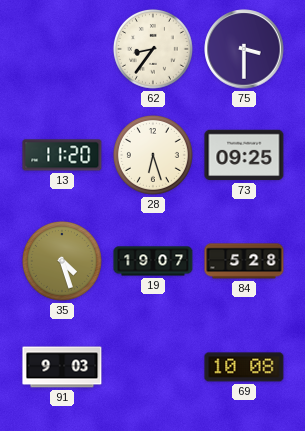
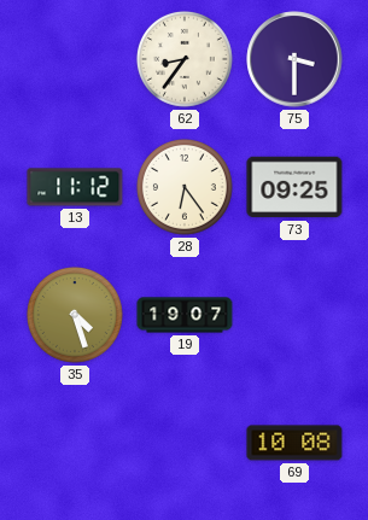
13: 11:20 -> 11:12
28: 6:27 -> 6:24
84: 5:28 -> none
91: 9:03 -> none
